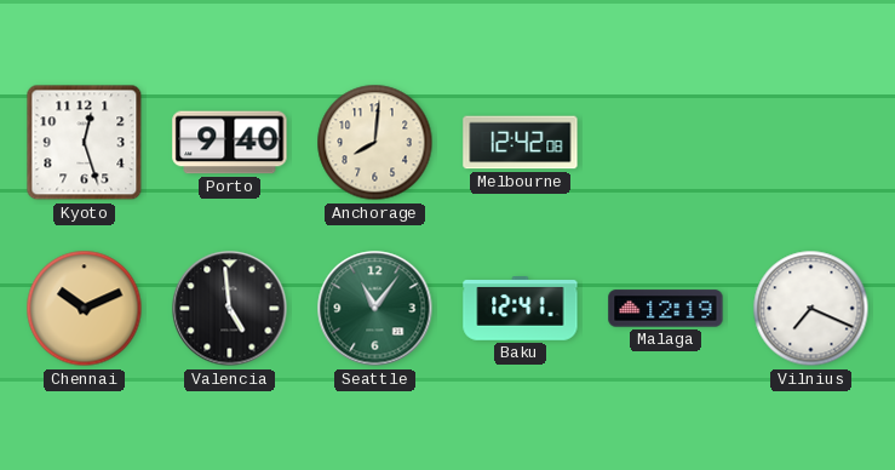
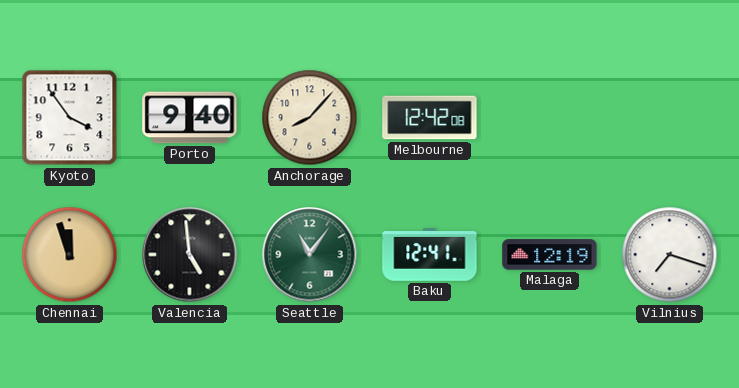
Kyoto: 12:27 -> 3:54
Anchorage: 8:01 -> 8:07
Chennai: 10:11 -> 11:57
Vilnius: 7:19 -> 7:18
